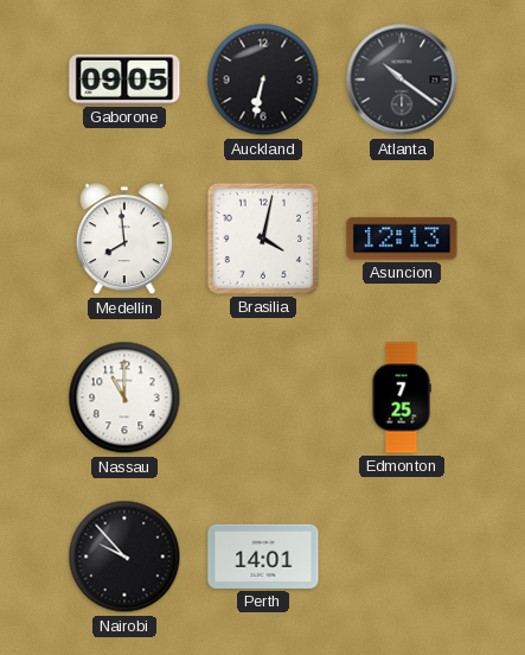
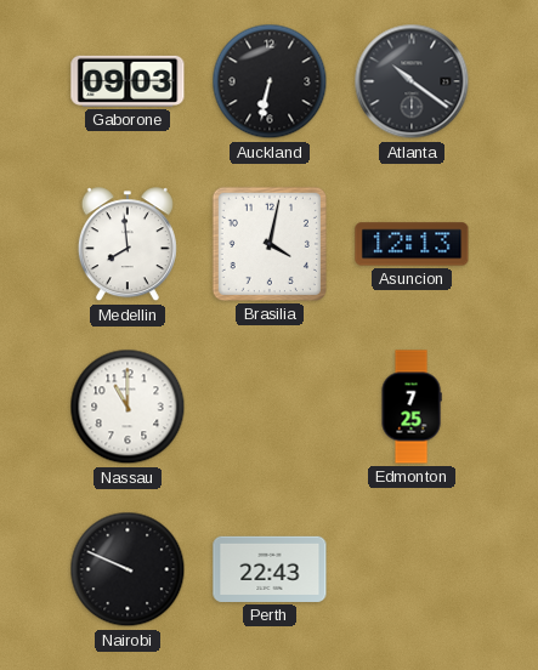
Gaborone: 09:05 -> 09:03
Nairobi: 9:53 -> 9:49
Perth: 14:01 -> 22:43
